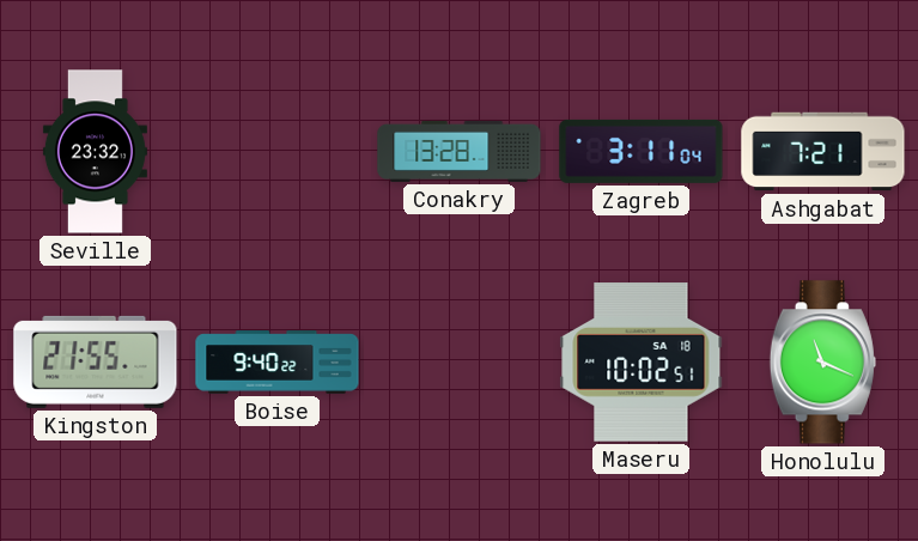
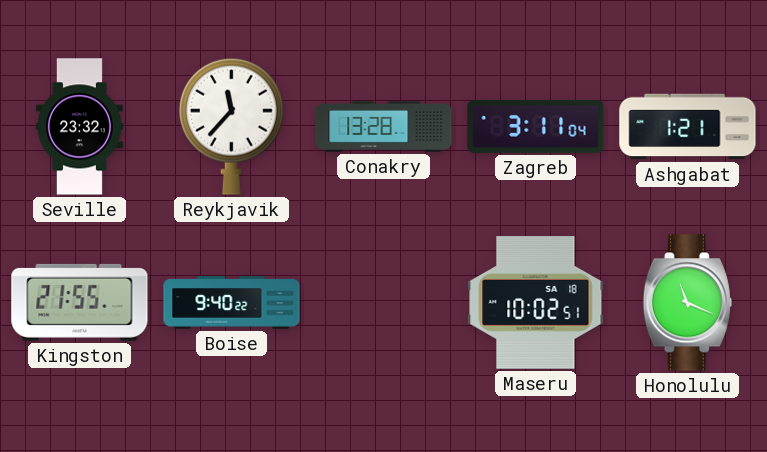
Reykjavik: none -> 11:37
Ashgabat: 7:21 -> 1:21
